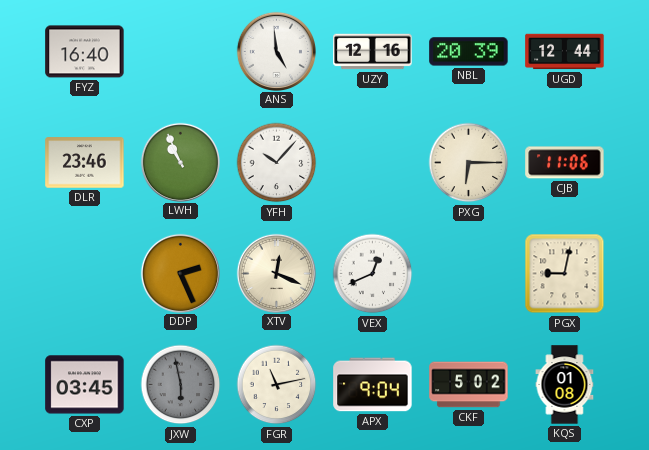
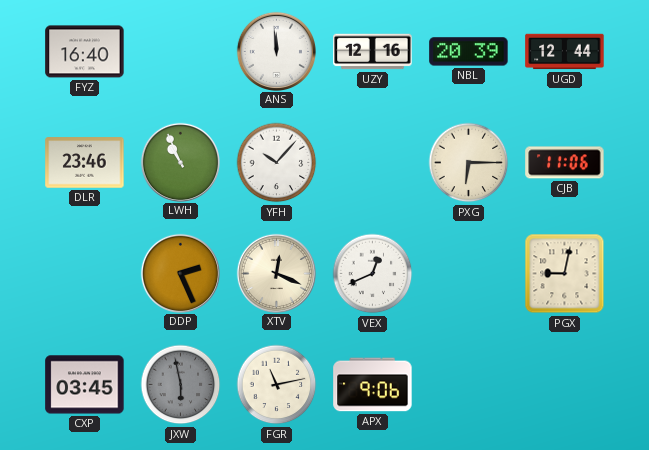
ANS: 4:59 -> 11:59
APX: 9:04 -> 9:06
CKF: 5:02 -> none
KQS: 01:08 -> none
